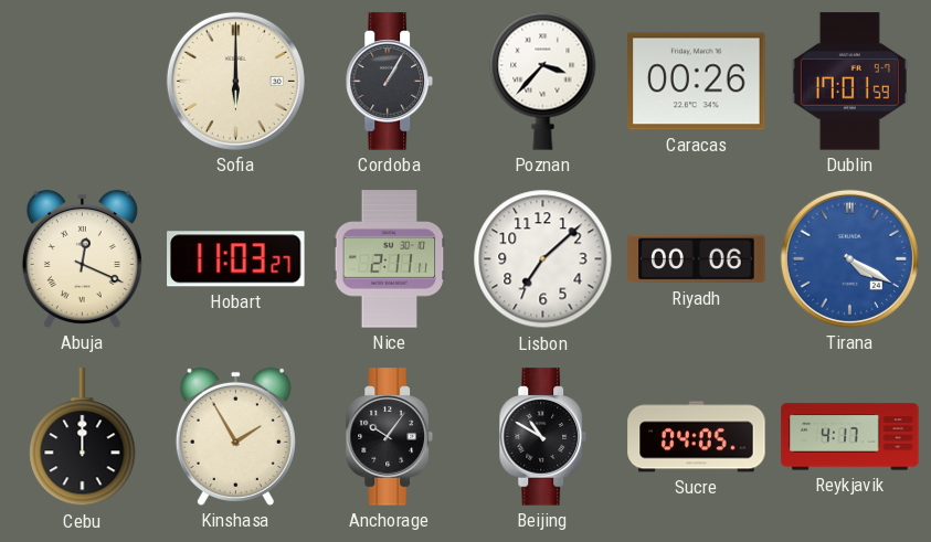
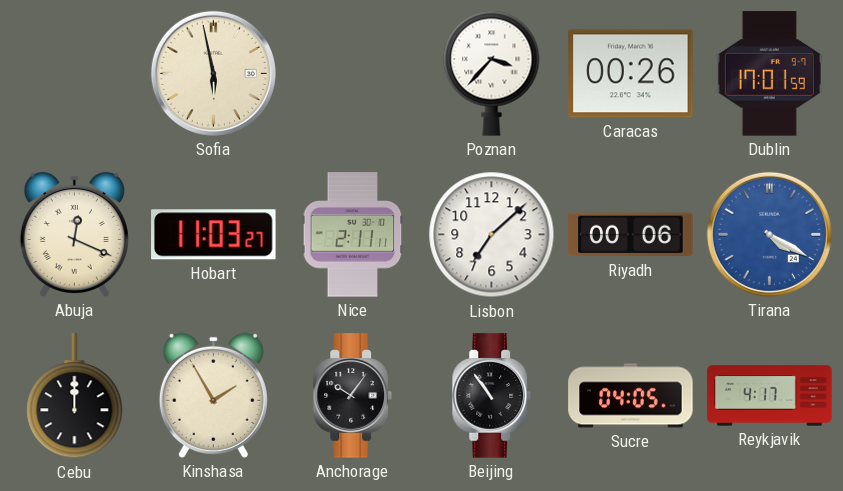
Sofia: 6:00 -> 5:58
Cordoba: 1:05 -> none
Beijing: 10:50 -> 10:54
